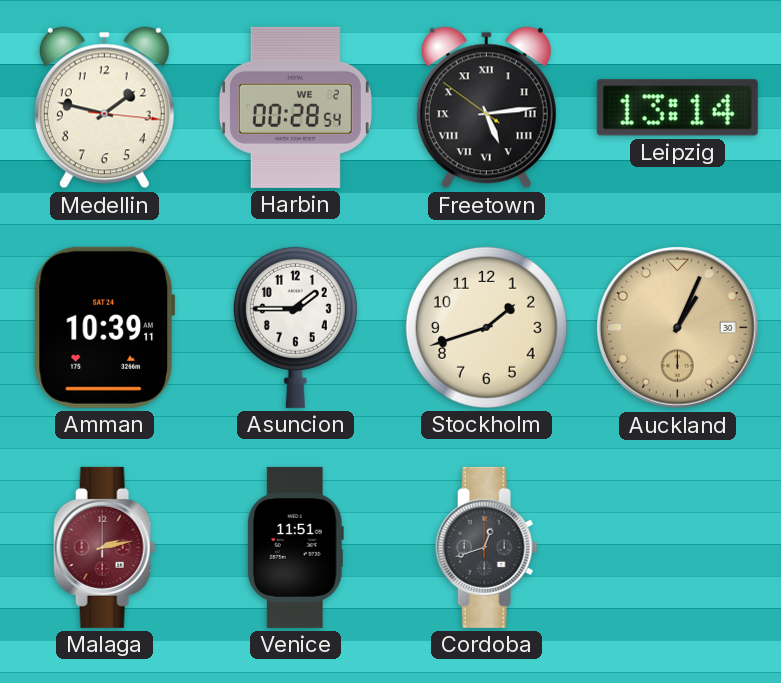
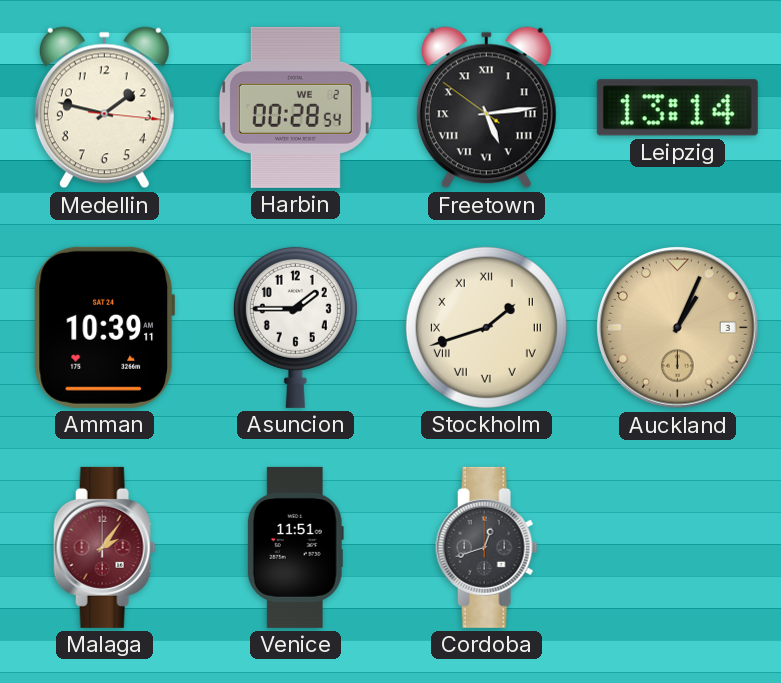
Stockholm numerals: Arabic -> Roman
Auckland date: 30 -> 3
Malaga: 2:13 -> 2:06
